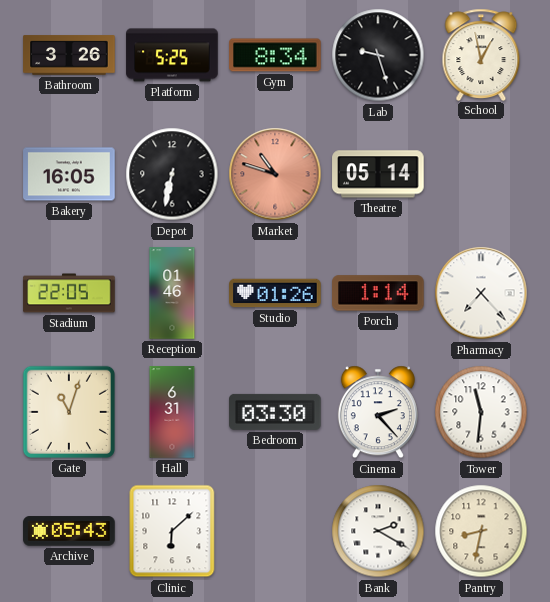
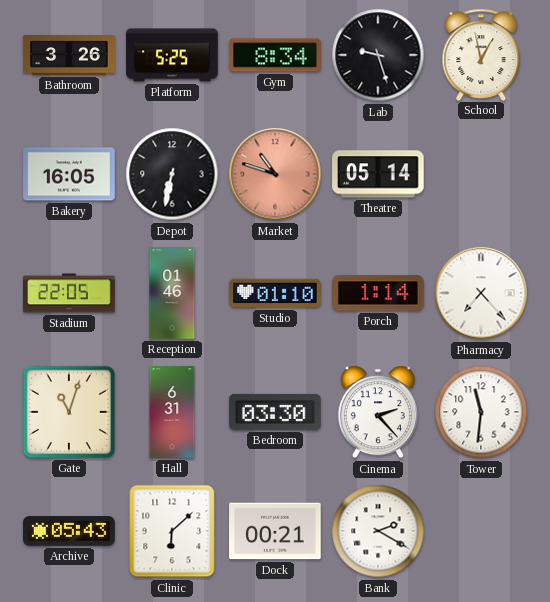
Studio: 01:26 -> 01:10
Dock: none -> 00:21
Pantry: 8:32 -> none
